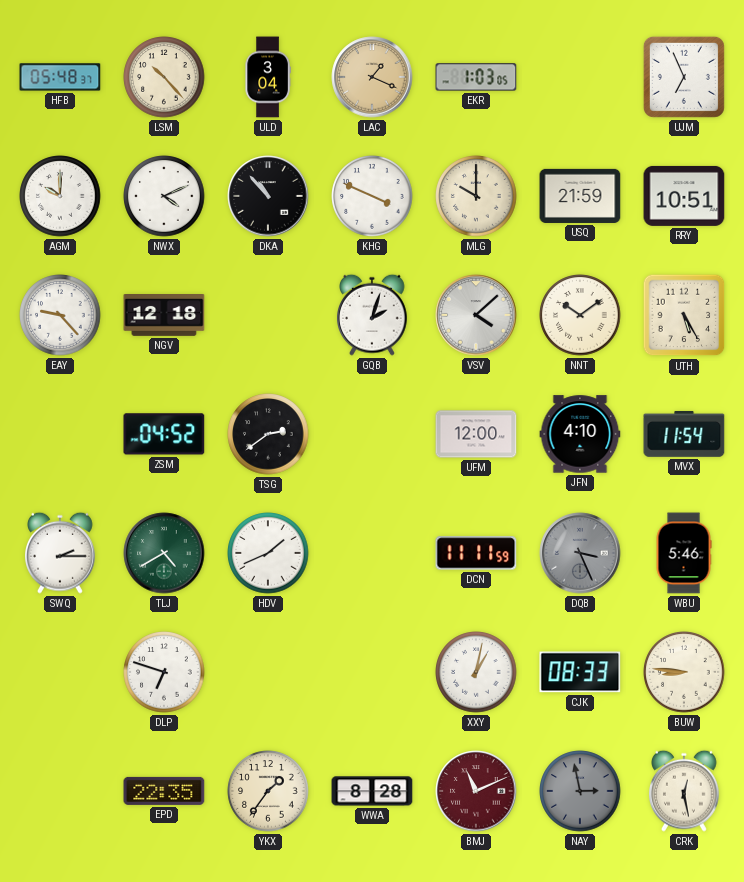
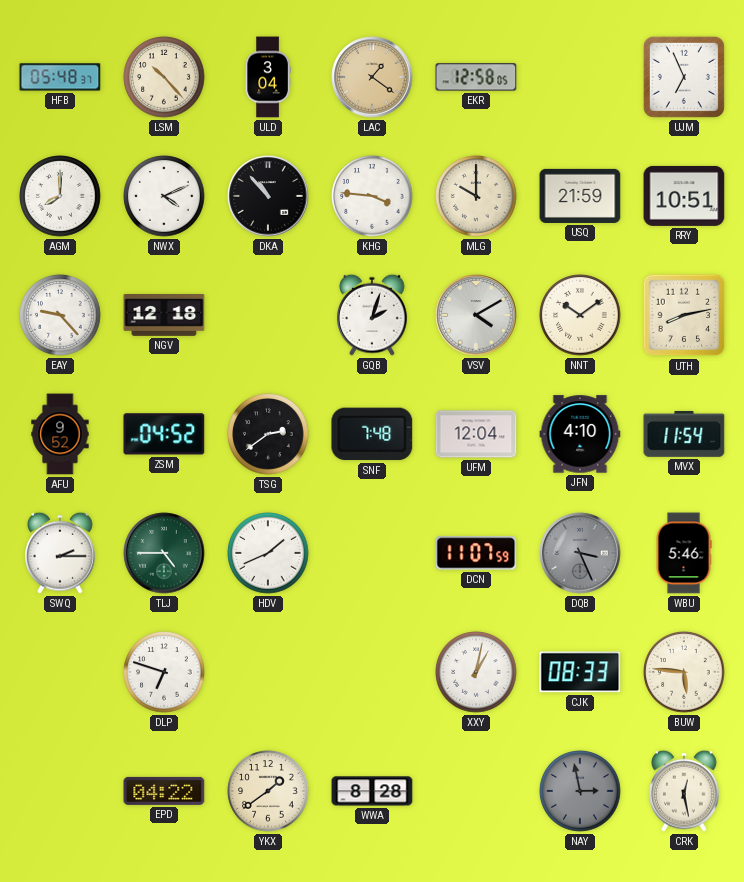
LAC: 1:19 -> 1:21
EKR: 1:03 -> 12:58
AGM: 10:00 -> 8:00
KHG: 3:49 -> 3:46
VSV: 4:08 -> 4:10
UTH: 5:25 -> 8:13
AFU: none -> 9:52
SNF: none -> 7:48
UFM: 12:00 -> 12:04
TLJ: 4:40 -> 4:45
DCN: 11:11 -> 11:07
BUW: 8:46 -> 5:46
EPD: 22:35 -> 04:22
YKX: 1:36 -> 1:39
BMJ: 11:11 -> none
